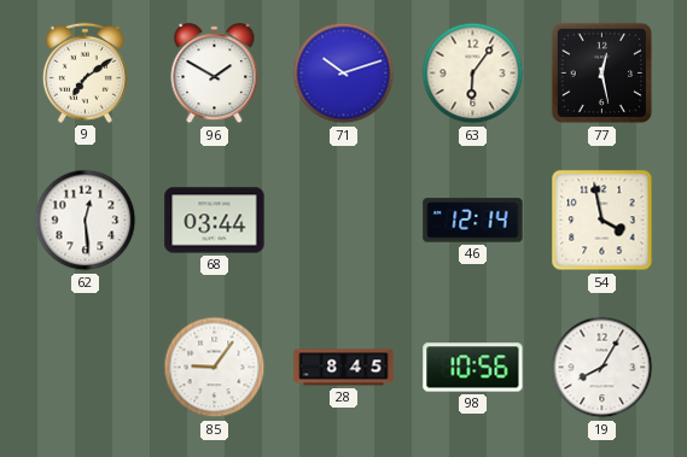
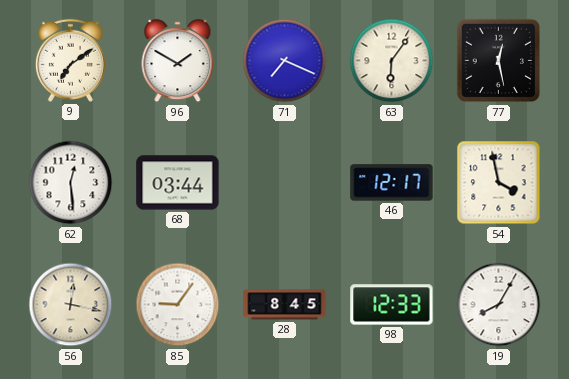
71: 10:12 -> 7:19
46: 12:14 -> 12:17
56: none -> 12:17
98: 10:56 -> 12:33
